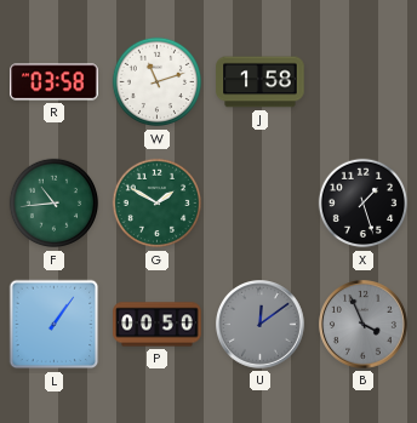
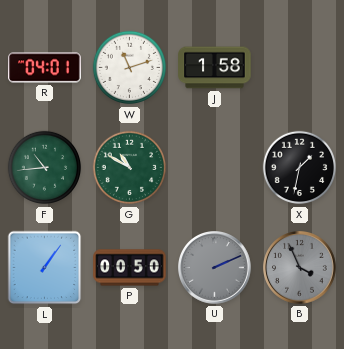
R: 03:58 -> 04:01
G: 1:50 -> 10:50
X: 1:27 -> 1:32
U: 12:09 -> 2:11
